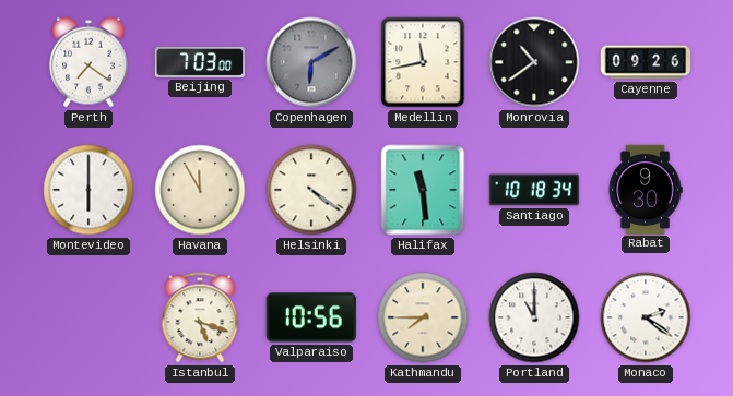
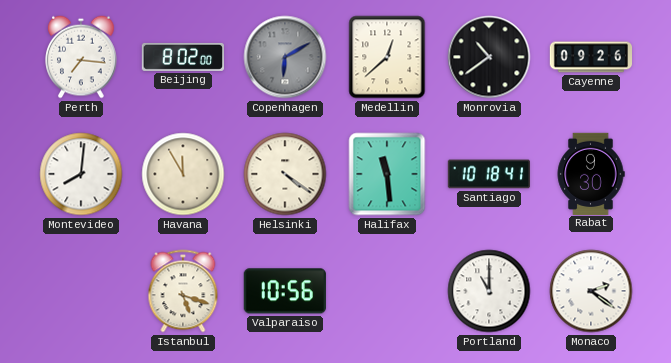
Perth: 7:21 -> 7:16
Beijing: 7:03 -> 8:02
Medellin: 11:43 -> 12:38
Montevideo: 6:00 -> 8:01
Santiago: 10:18:34 -> 10:18:41
Kathmandu: 7:45 -> none
